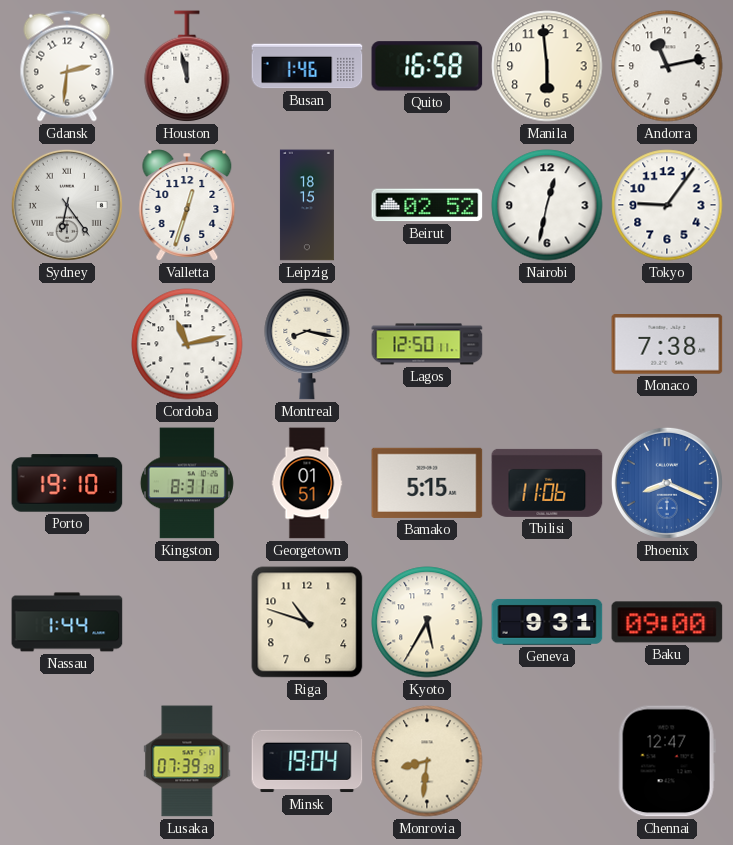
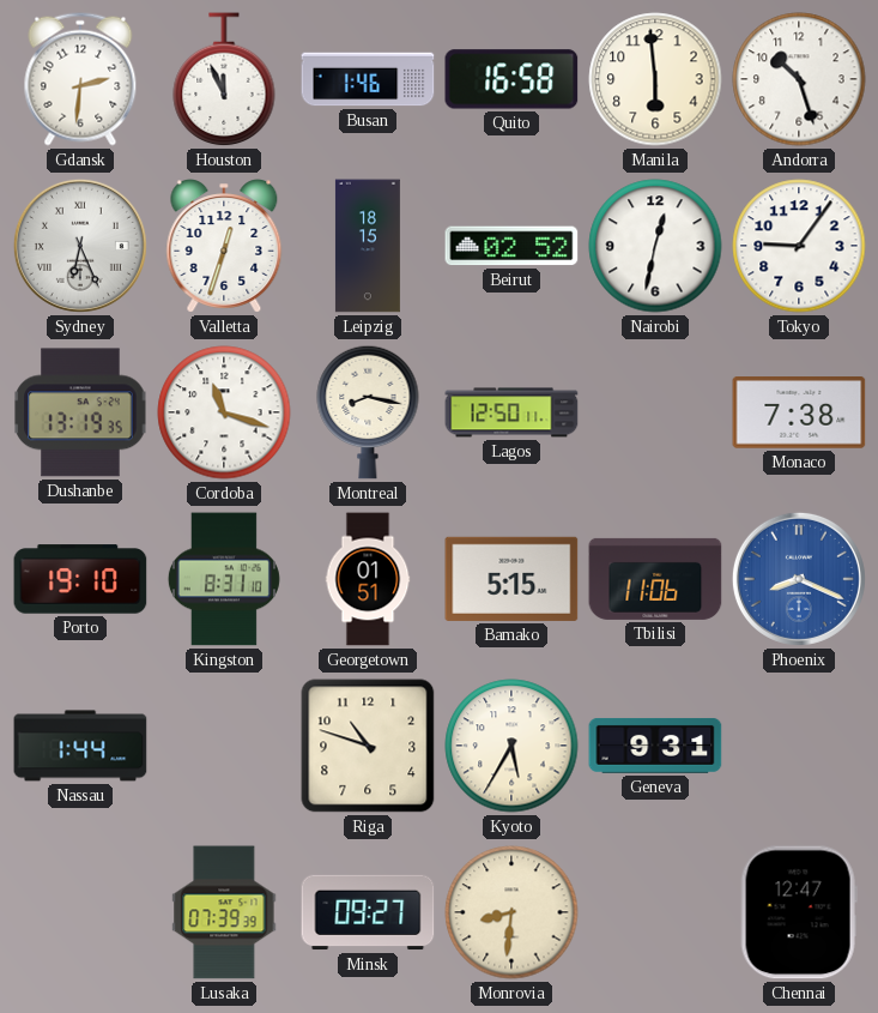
Houston: 11:58 -> 11:56
Andorra: 11:13 -> 10:27
Sydney: 6:24 -> 6:26
Dushanbe: none -> 13:19
Cordoba: 11:13 -> 11:18
Baku: 09:00 -> none
Minsk: 19:04 -> 09:27
